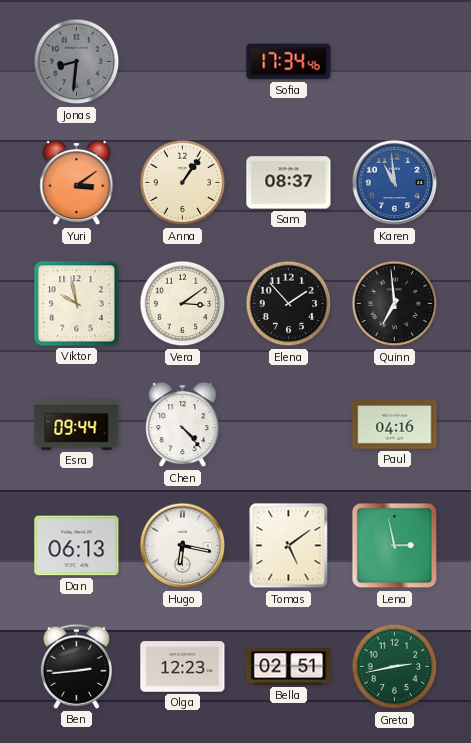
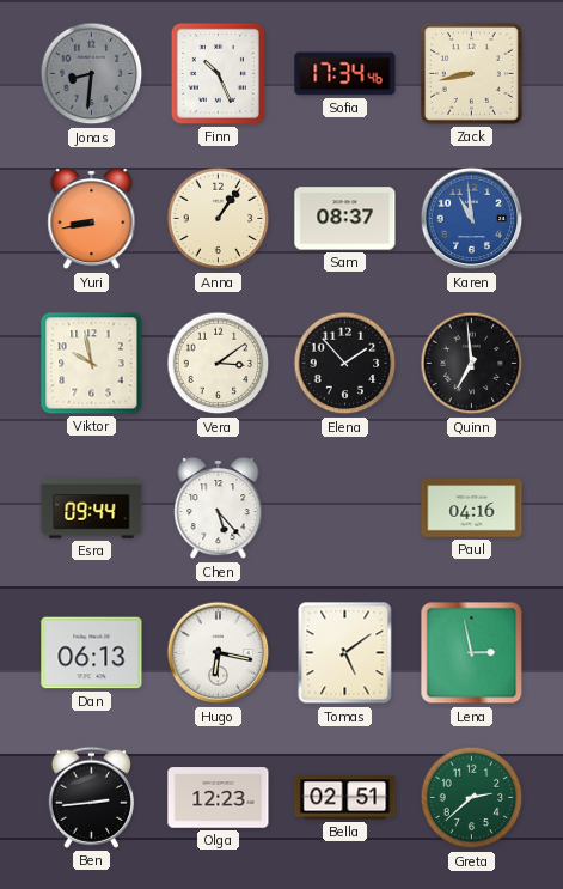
Finn: none -> 10:26
Zack: none -> 8:43
Yuri: 3:09 -> 8:43
Chen: 4:23 -> 5:23
Greta: 2:43 -> 2:38
